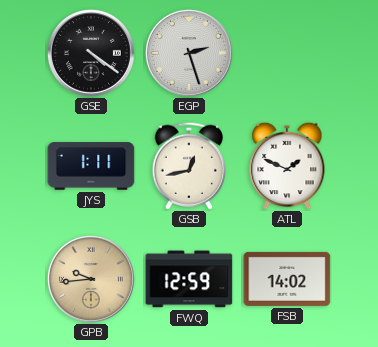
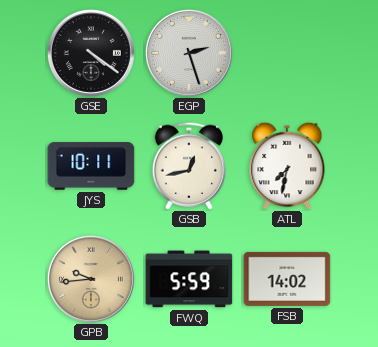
JYS: 1:11 -> 10:11
ATL: 1:49 -> 7:32
FWQ: 12:59 -> 5:59
